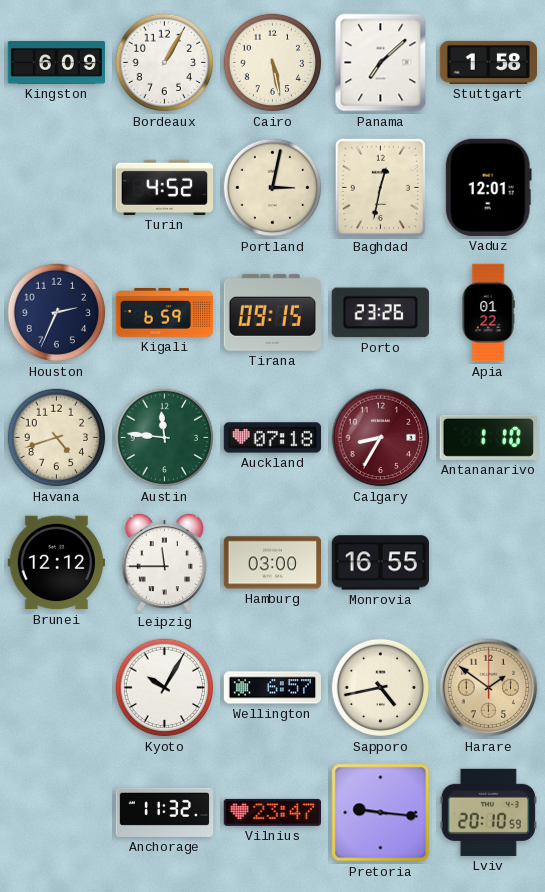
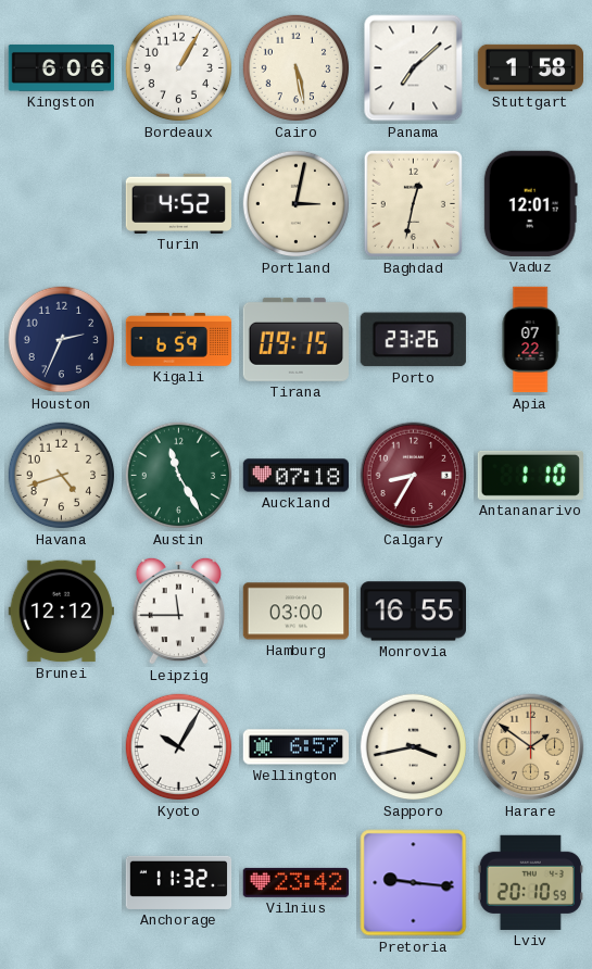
Kingston: 6:09 -> 6:06
Apia: 01:22 -> 07:22
Austin: 11:46 -> 11:25
Sapporo: 4:43 -> 3:43
Vilnius: 23:47 -> 23:42
